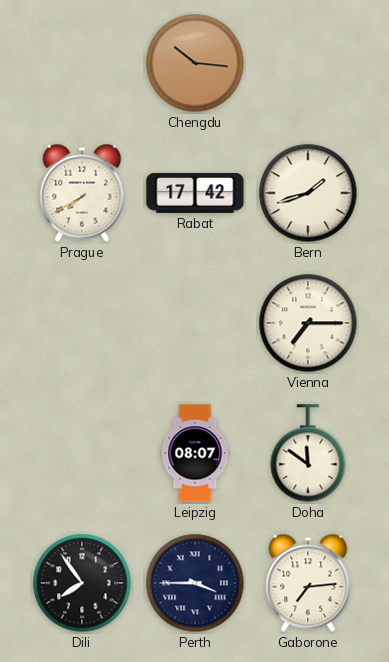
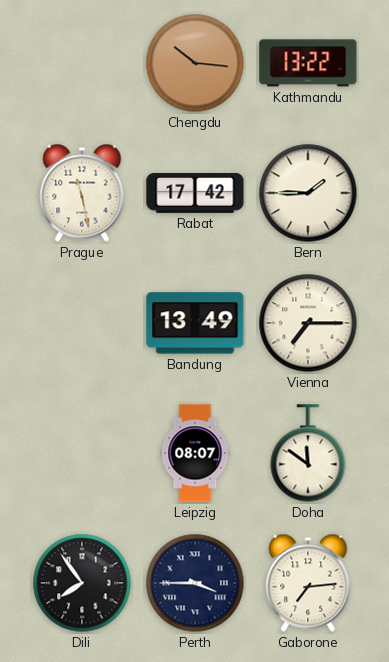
Kathmandu: none -> 13:22
Prague: 7:40 -> 11:28
Bern: 1:42 -> 1:45
Bandung: none -> 13:49
